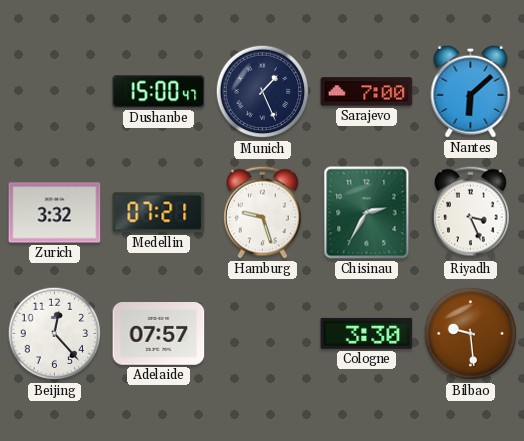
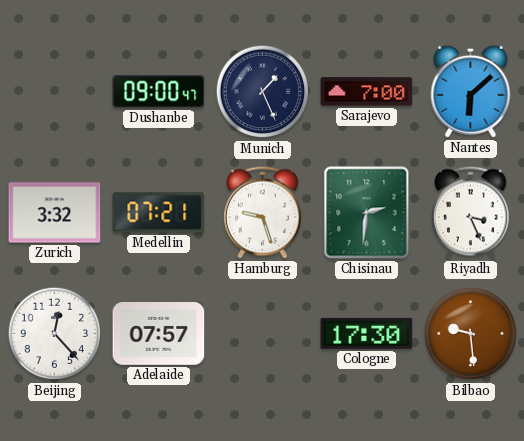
Dushanbe: 15:00 -> 09:00
Chisinau: 2:35 -> 2:31
Cologne: 3:30 -> 17:30
